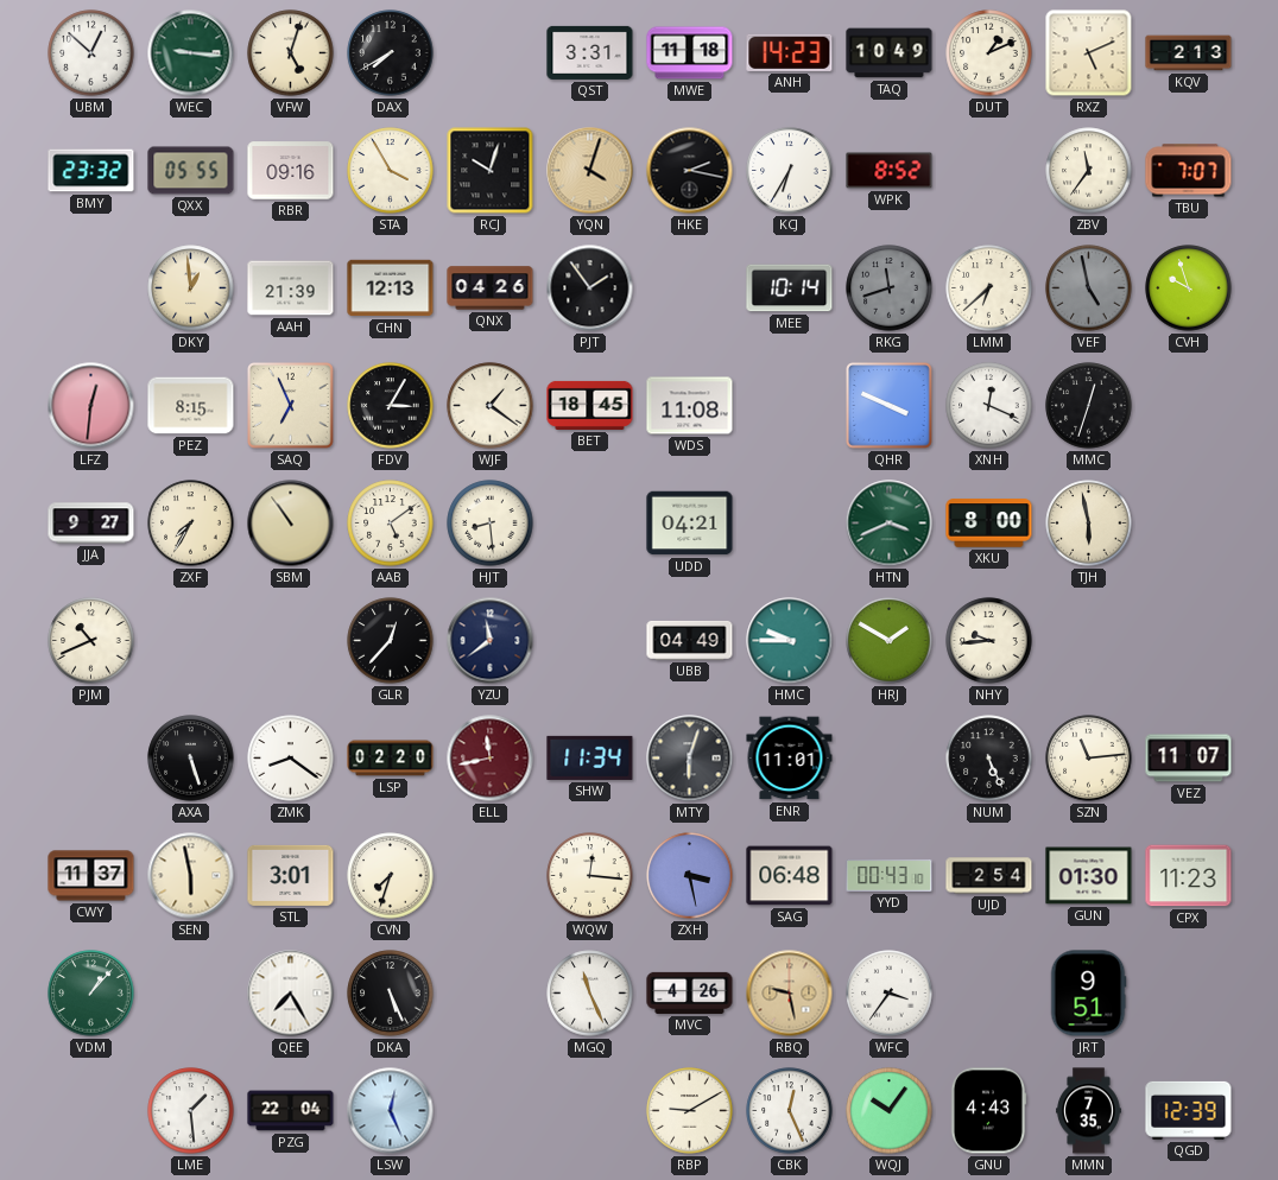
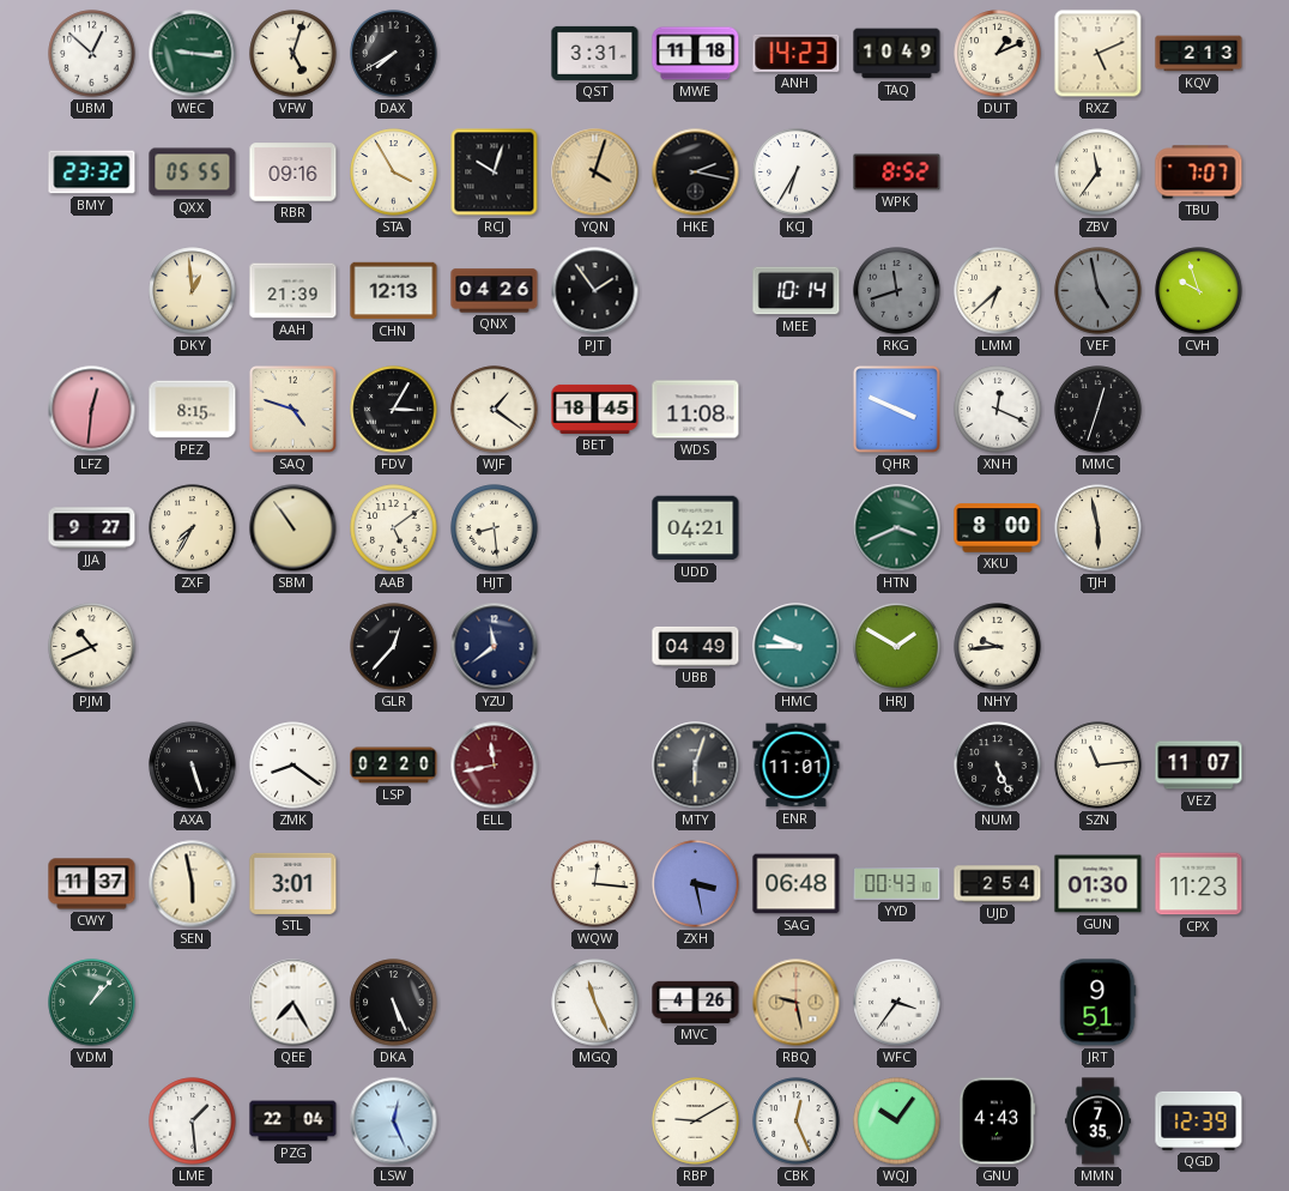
SAQ: 6:56 -> 4:48
SHW: 11:34 -> none
CVN: 7:33 -> none
